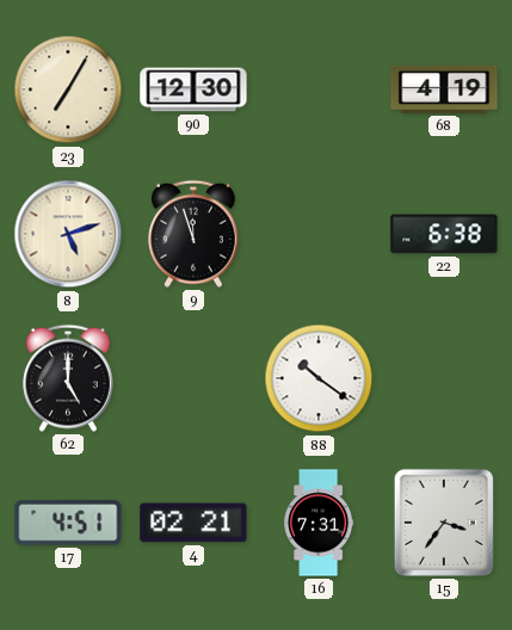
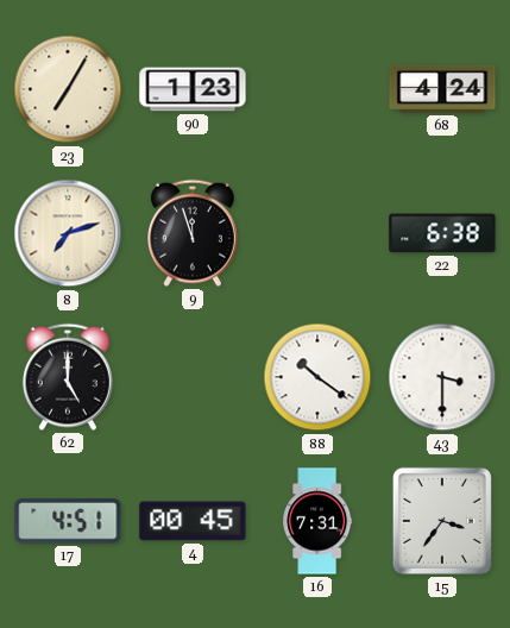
90: 12:30 -> 1:23
68: 4:19 -> 4:24
8: 5:12 -> 7:12
43: none -> 3:30
4: 02:21 -> 00:45
